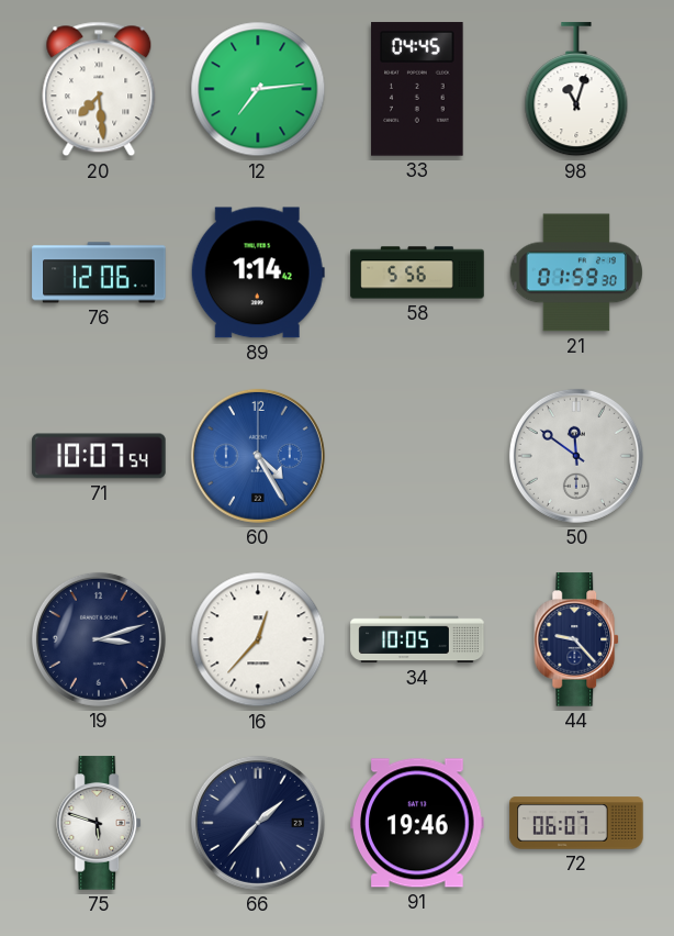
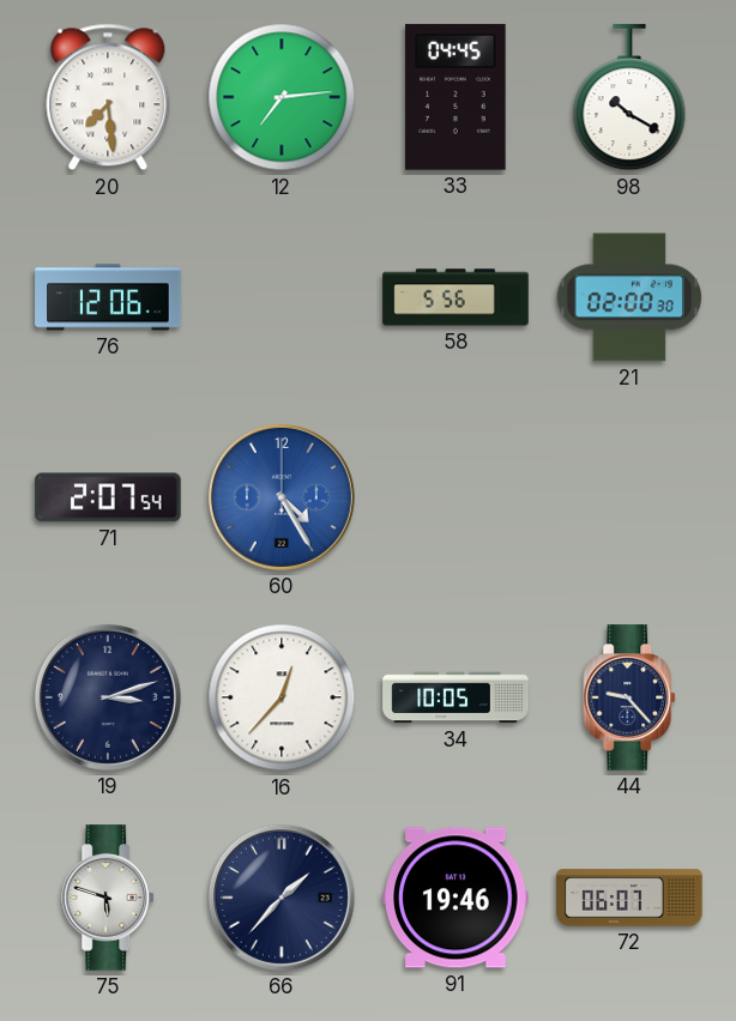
98: 11:03 -> 10:20
89: 1:14 -> none
21: 01:59 -> 02:00
71: 10:07 -> 2:07
50: 11:51 -> none
